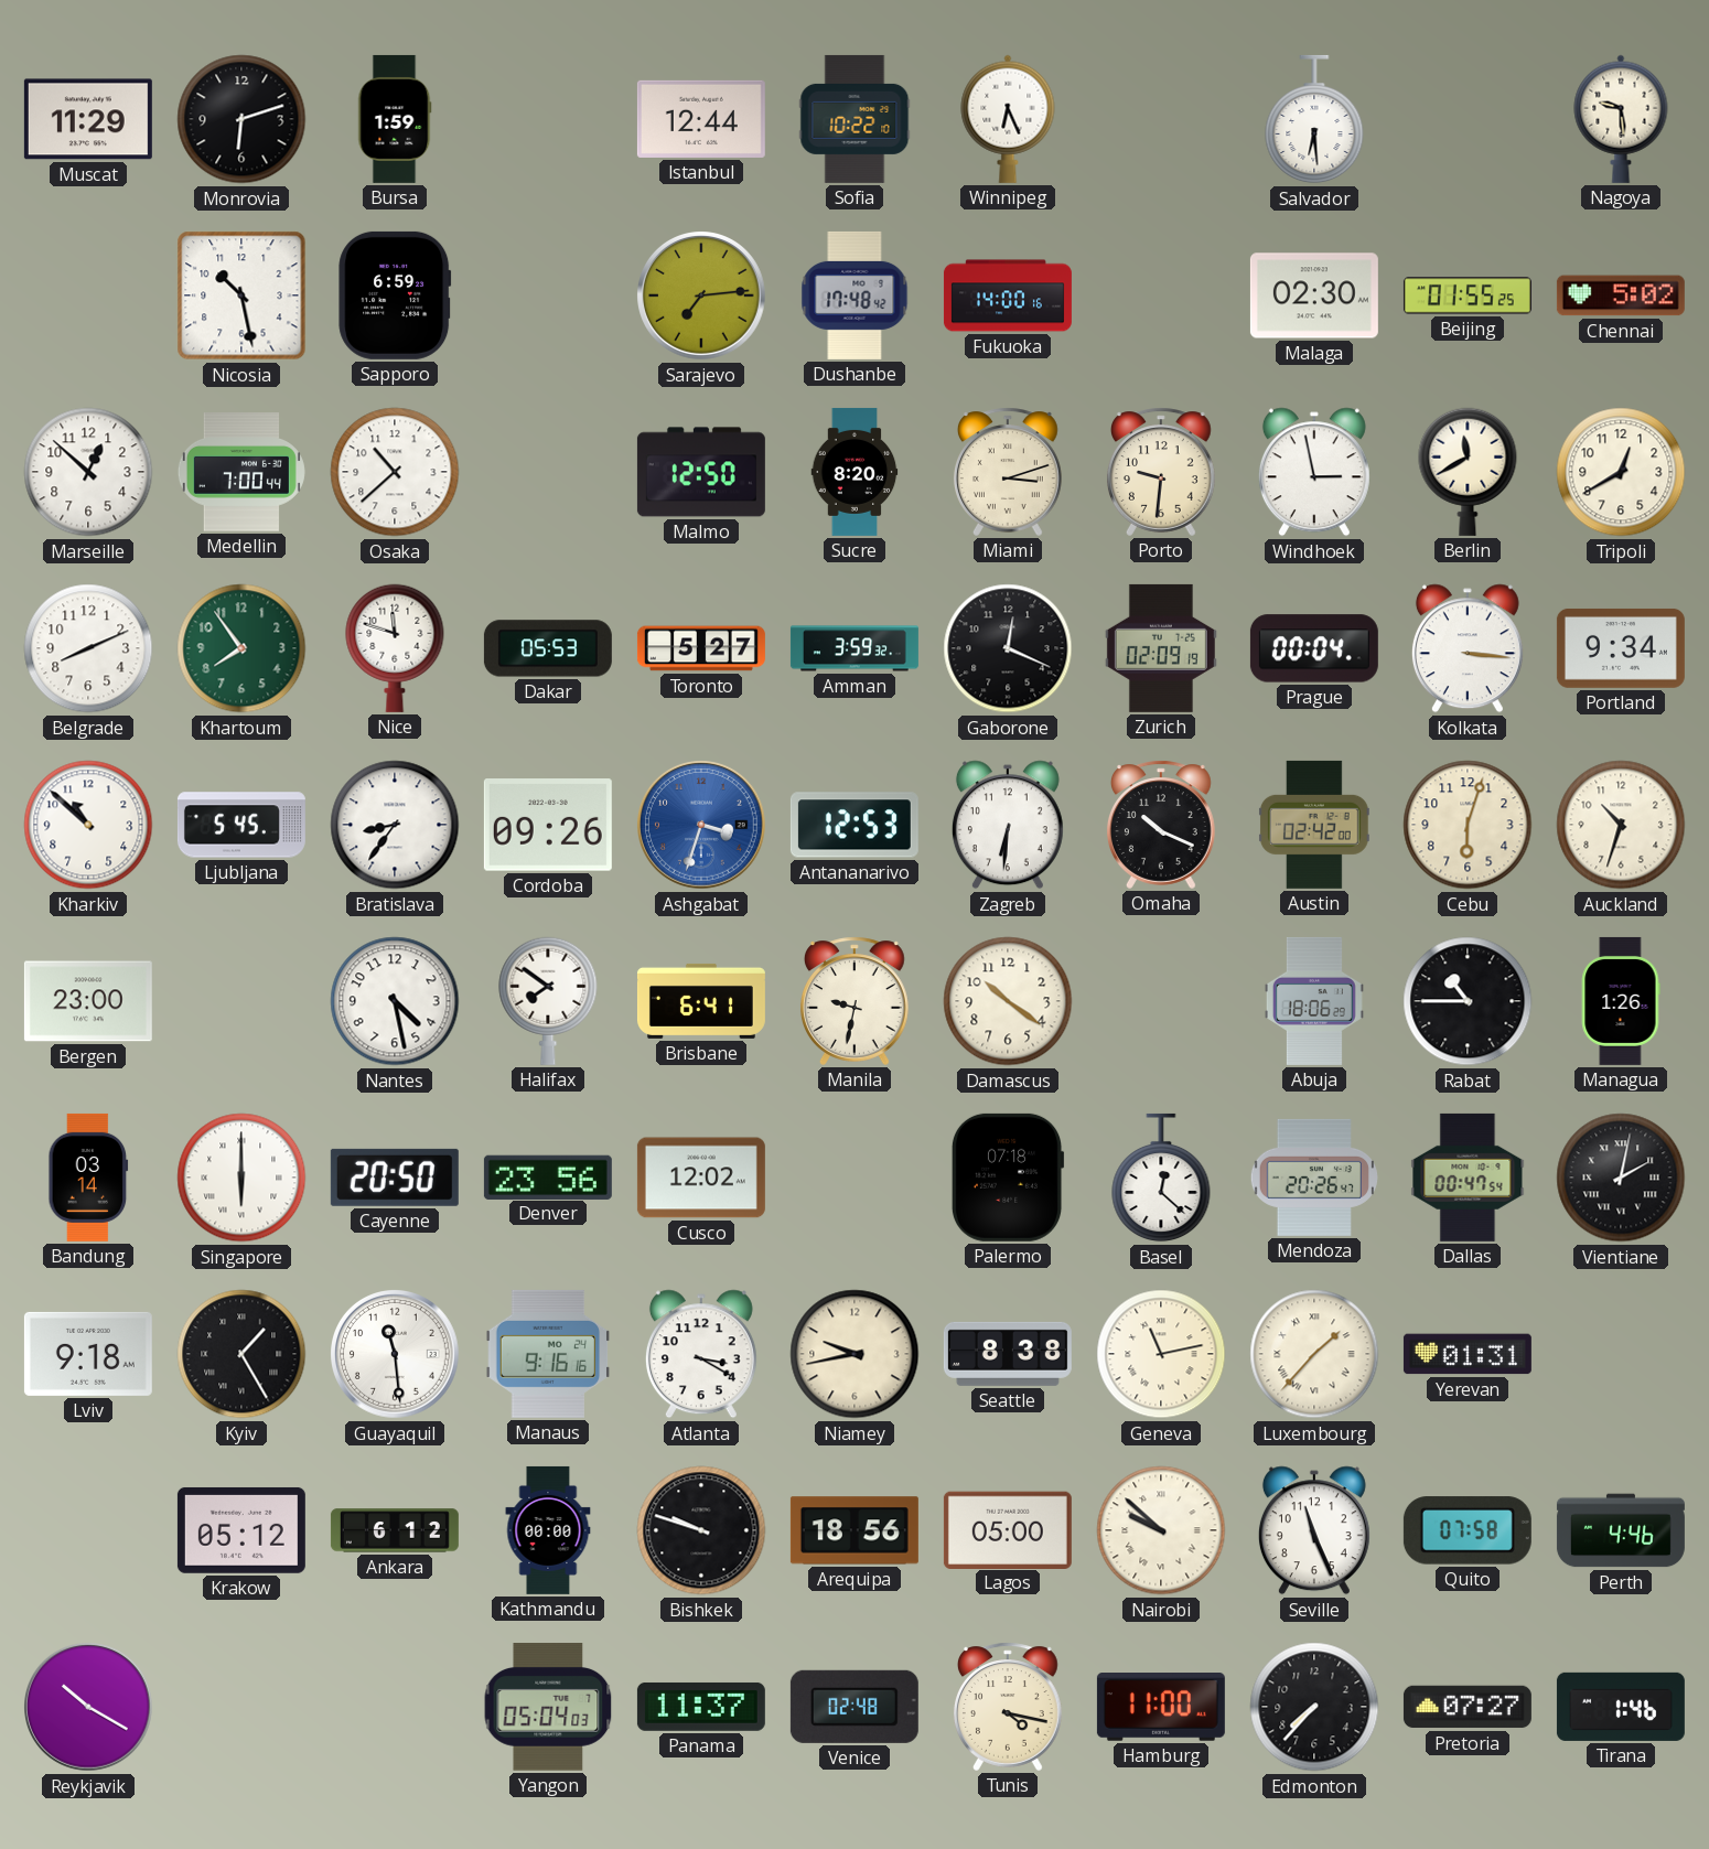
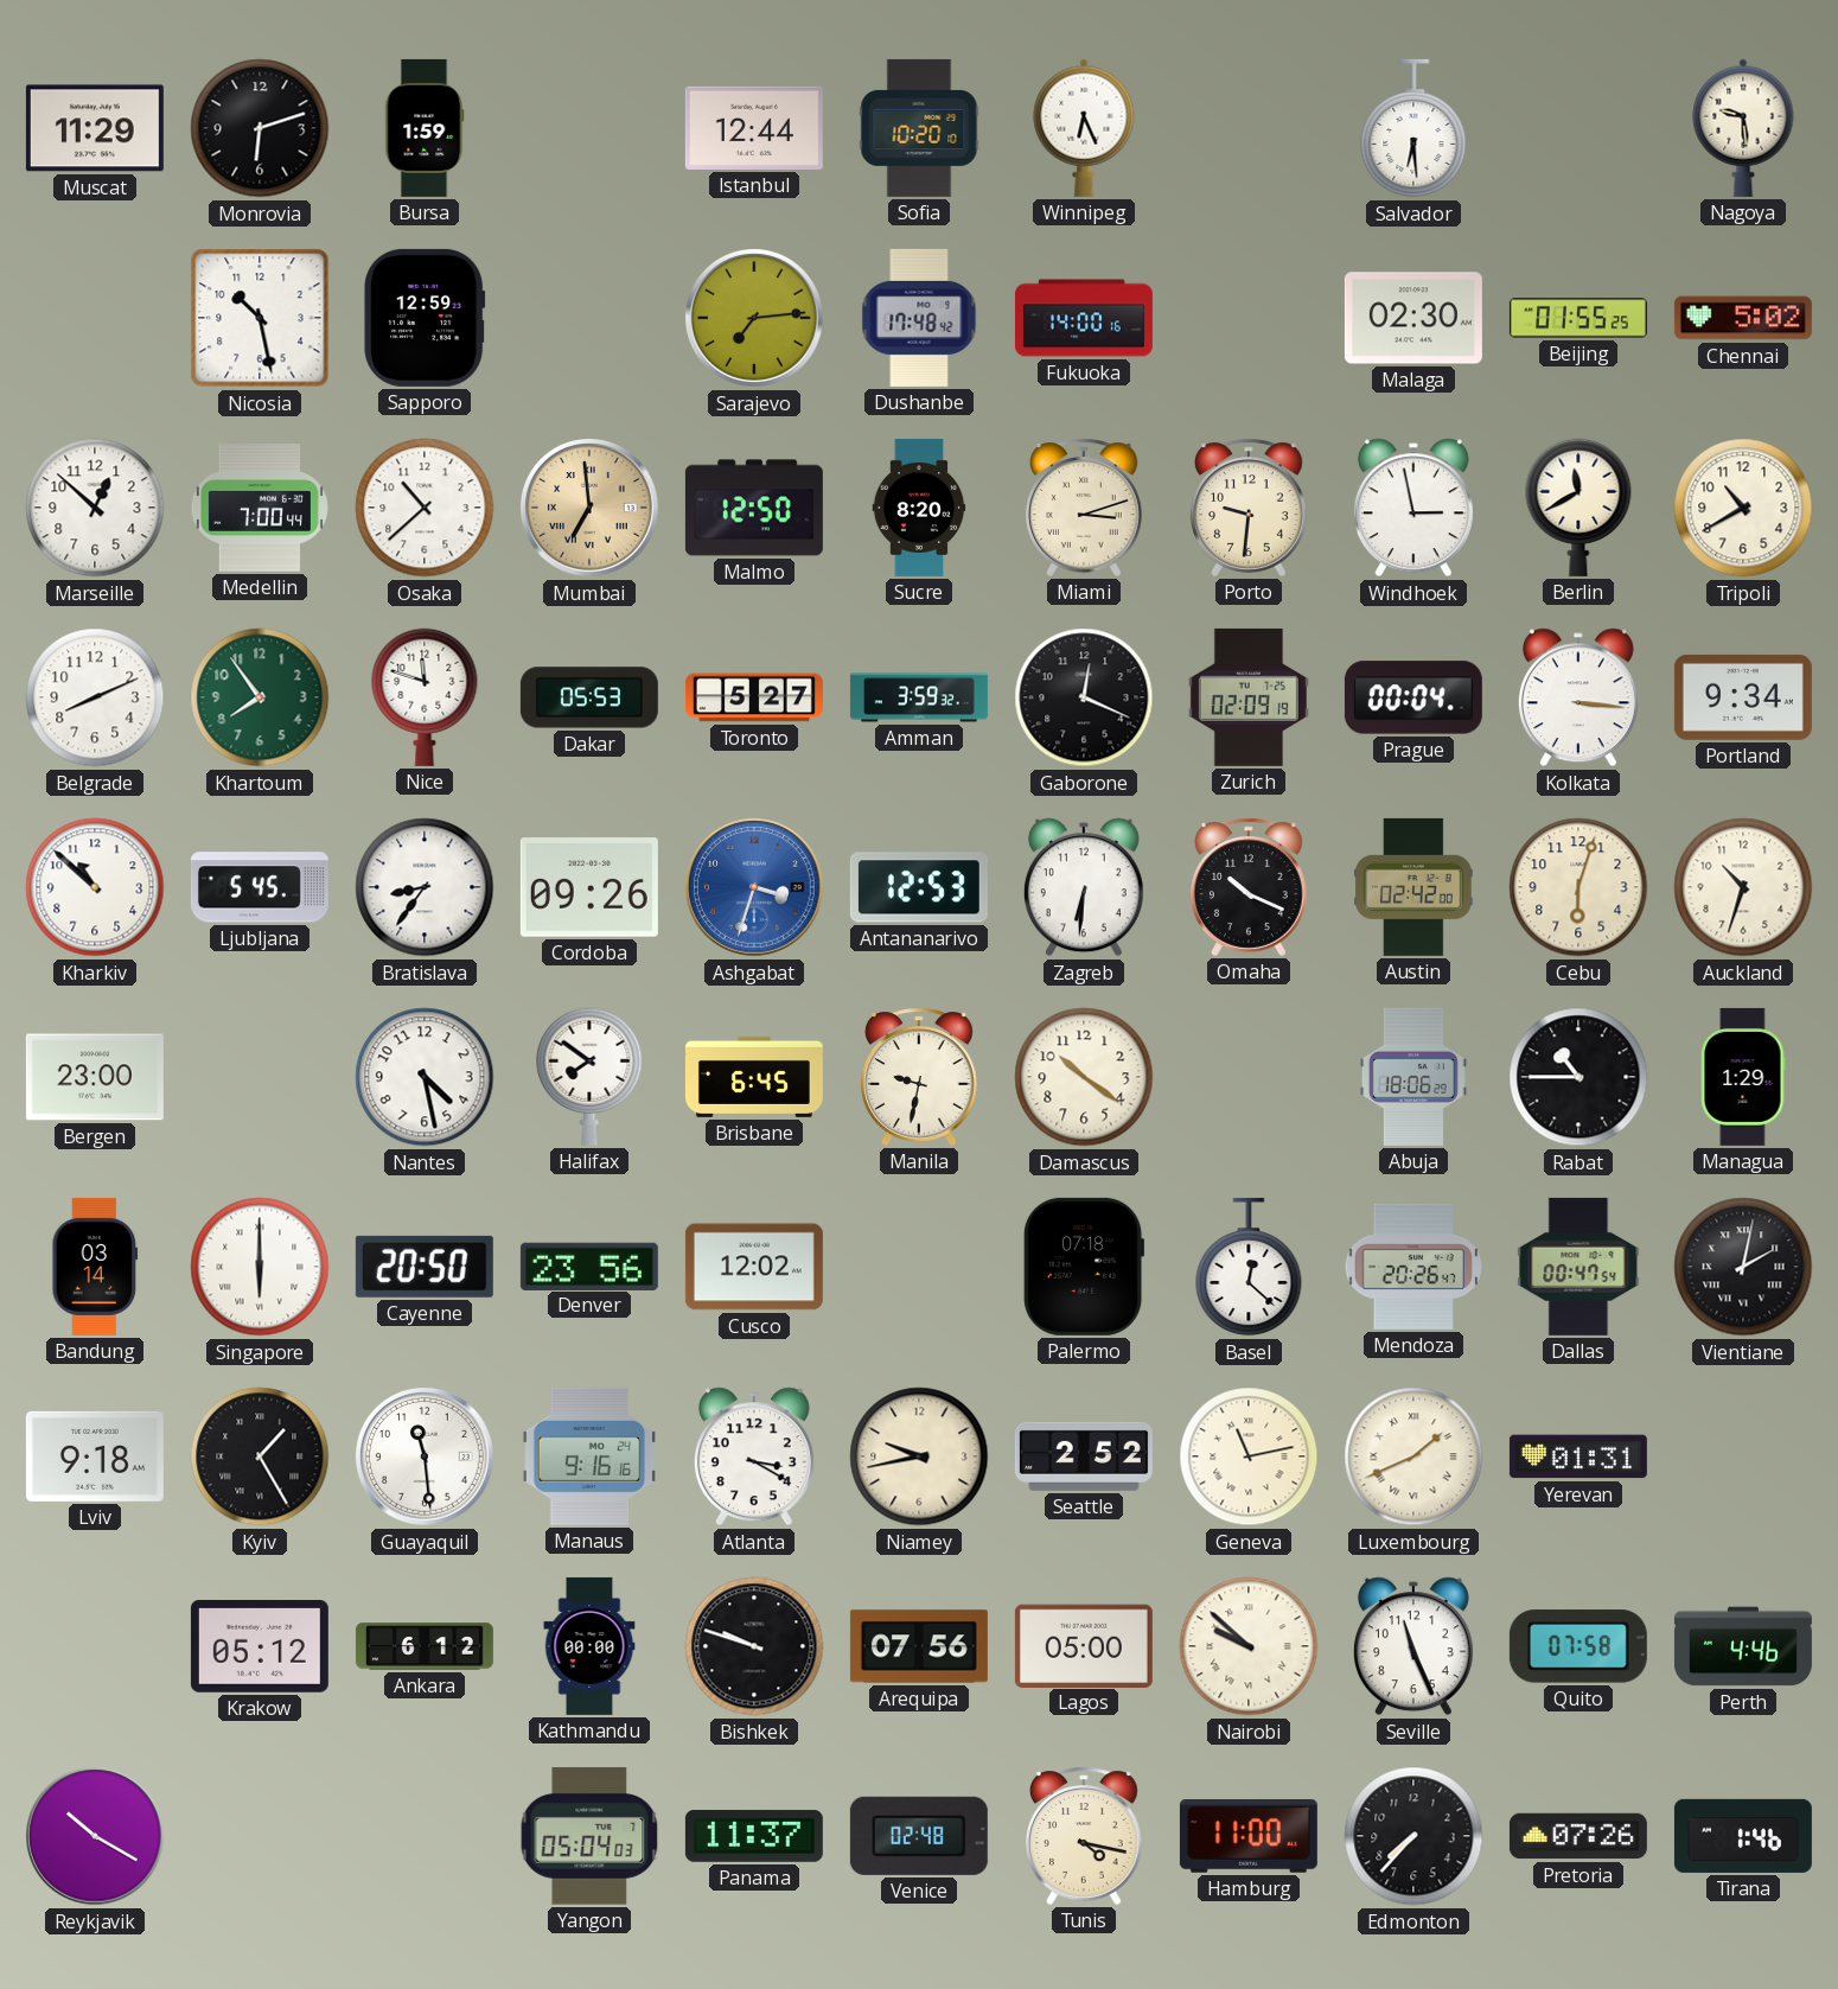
Sofia: 10:22 -> 10:20
Sapporo: 6:59 -> 12:59
Mumbai: none -> 6:59
Tripoli: 12:40 -> 10:40
Brisbane: 6:41 -> 6:45
Managua: 1:26 -> 1:29
Seattle: 8:38 -> 2:52
Luxembourg: 1:37 -> 1:41
Arequipa: 18:56 -> 07:56
Pretoria: 07:27 -> 07:26
